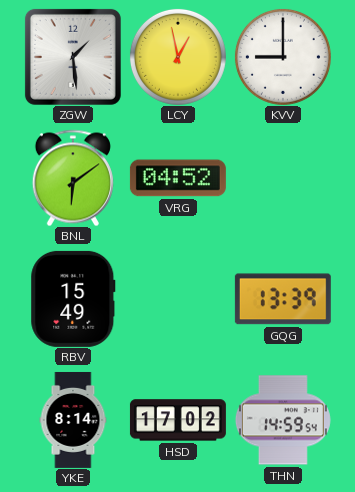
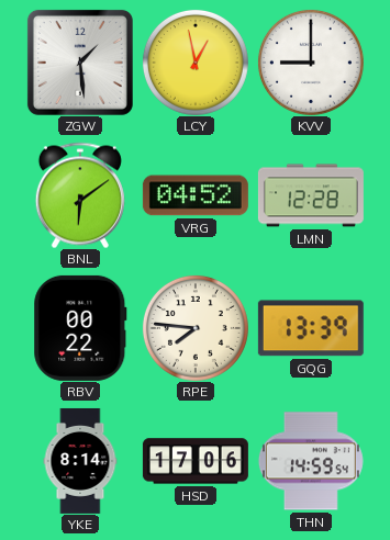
LMN: none -> 12:28
RBV: 15:49 -> 00:22
RPE: none -> 7:46
HSD: 17:02 -> 17:06
